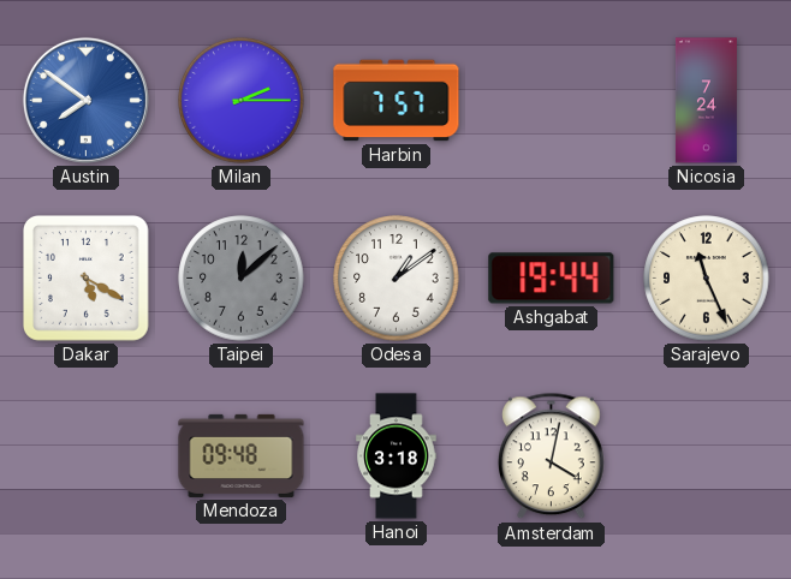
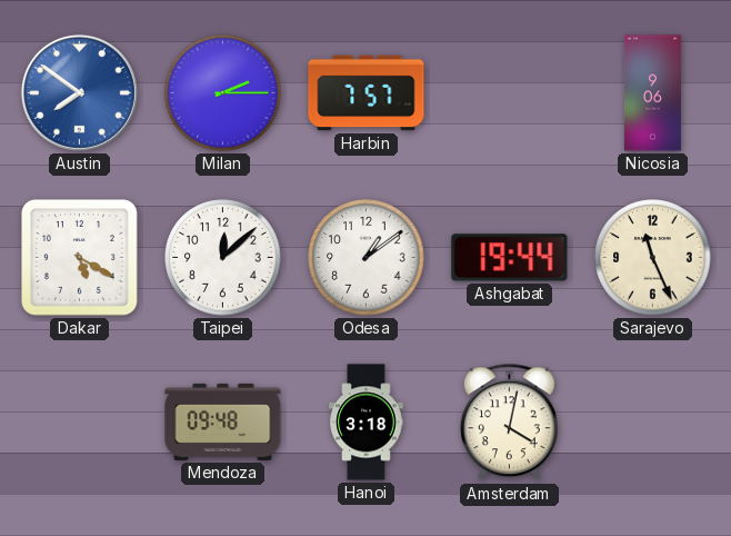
Nicosia: 7:24 -> 9:06
Taipei dial: grey -> white
